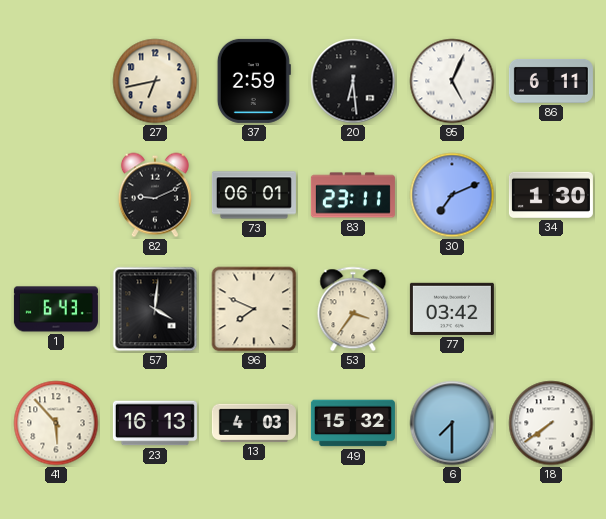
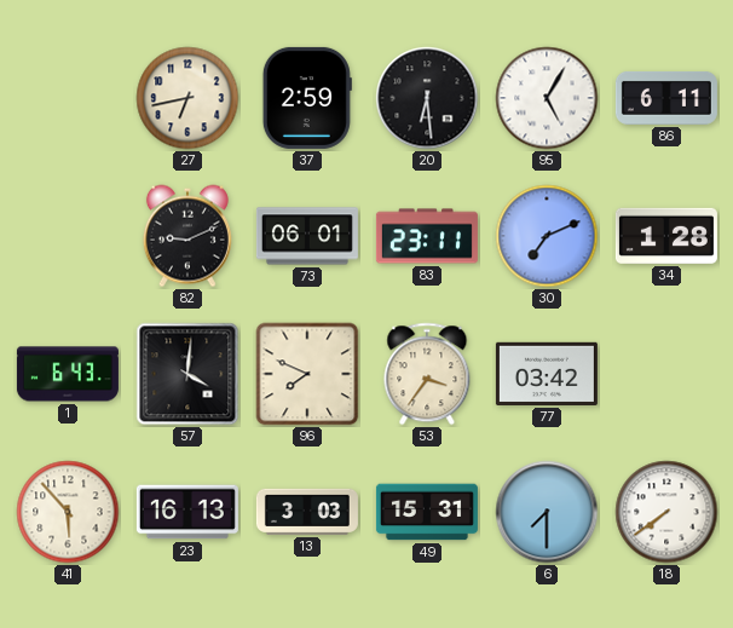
95: 5:04 -> 5:05
34: 1:30 -> 1:28
13: 4:03 -> 3:03
49: 15:32 -> 15:31
